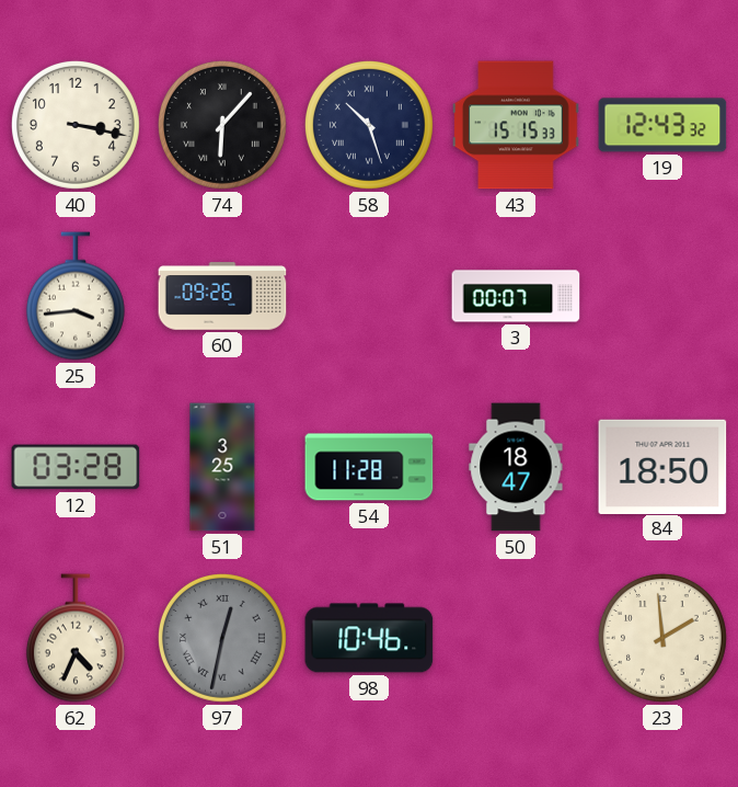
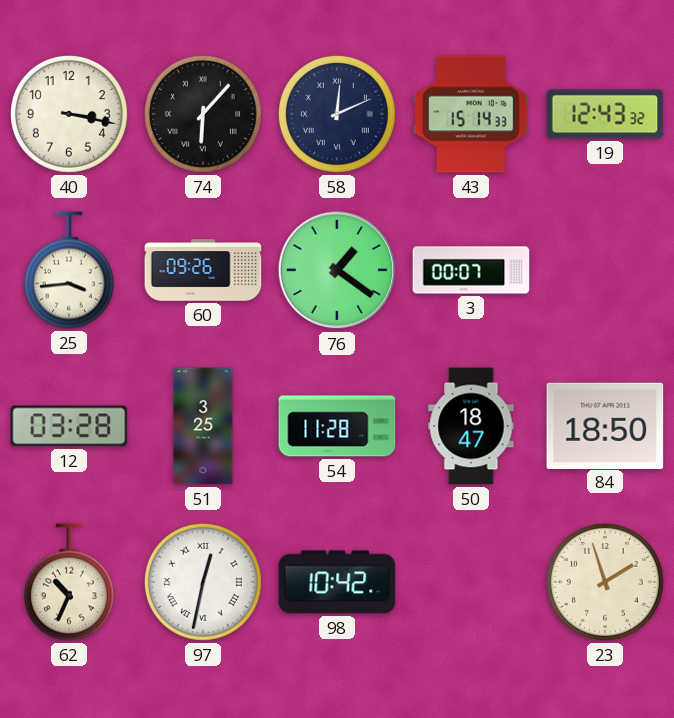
58: 10:27 -> 12:11
43: 15:15 -> 15:14
76: none -> 1:21
62: 4:34 -> 10:34
97 dial: grey -> white
98: 10:46 -> 10:42
23: 1:59 -> 1:57
